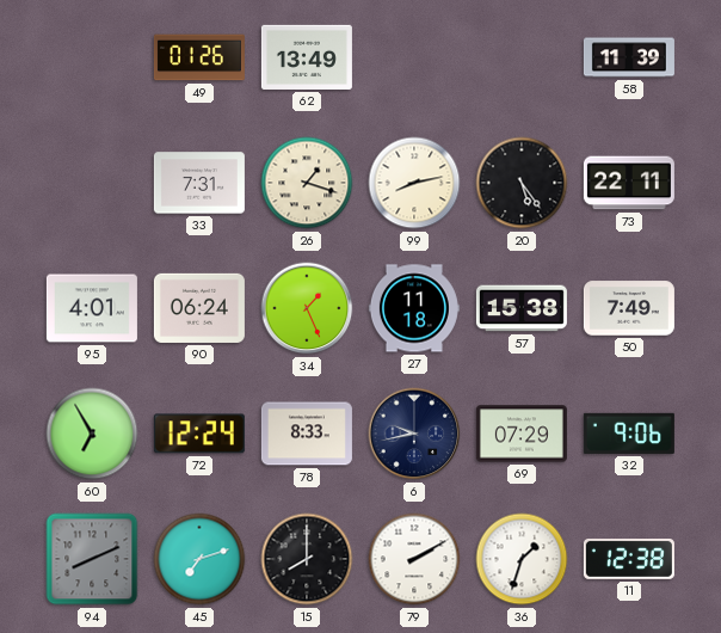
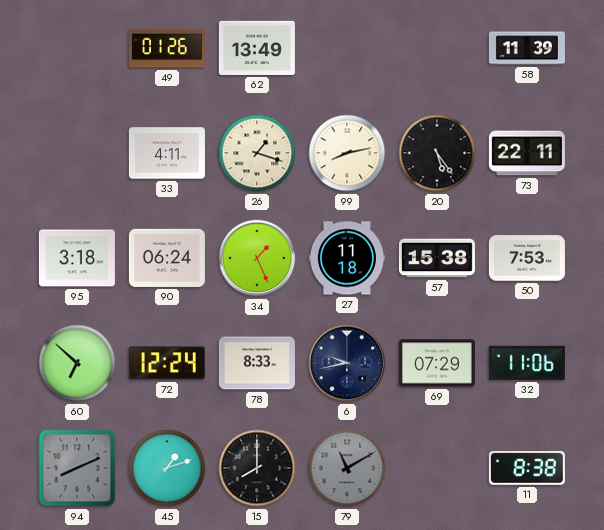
33: 7:31 -> 4:11
95: 4:01 -> 3:18
50: 7:49 -> 7:53
60: 6:55 -> 6:52
32: 9:06 -> 11:06
45: 7:12 -> 1:12
79: 2:10 -> 11:10
79 dial: white -> grey
36: 1:33 -> none
11: 12:38 -> 8:38
